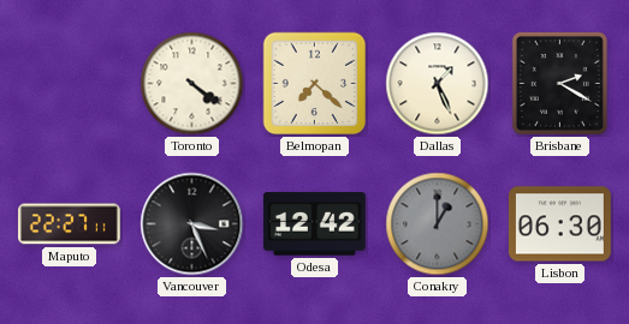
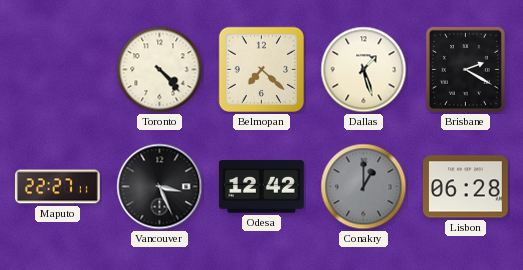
Toronto: 4:21 -> 4:23
Dallas: 1:26 -> 1:27
Lisbon: 06:30 -> 06:28
